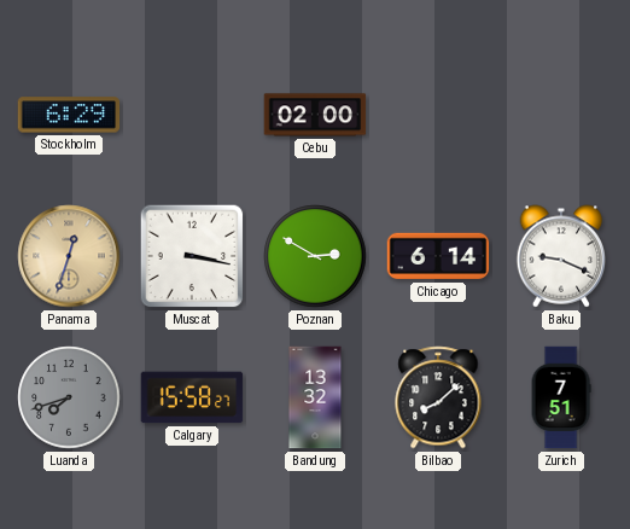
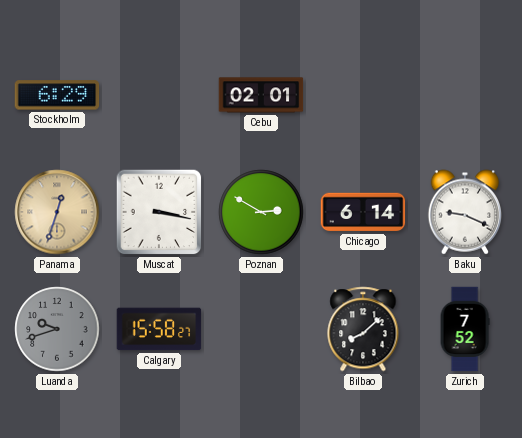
Cebu: 02:00 -> 02:01
Luanda: 7:42 -> 9:42
Bandung: 13:32 -> none
Zurich: 7:51 -> 7:52
